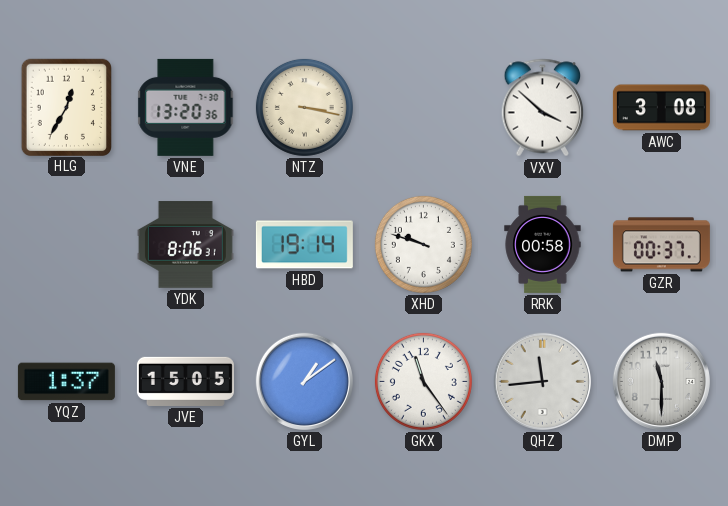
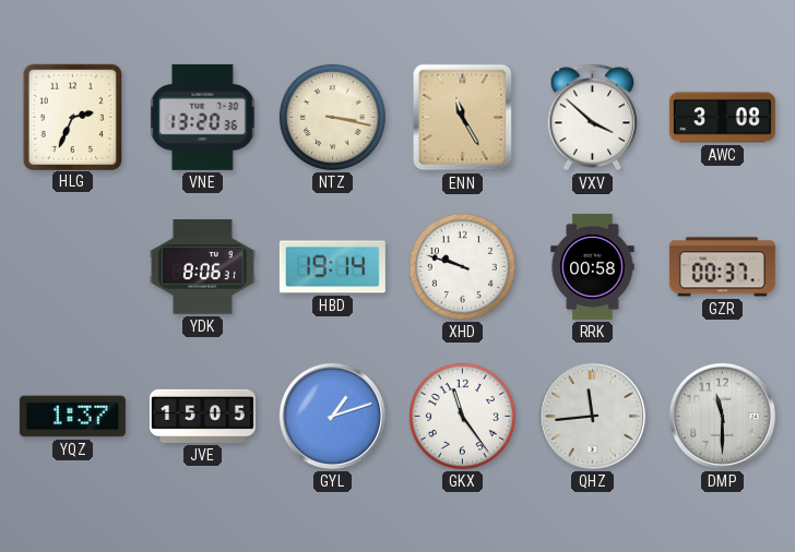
HLG: 12:35 -> 2:34
ENN: none -> 11:25
GYL: 1:09 -> 1:12
